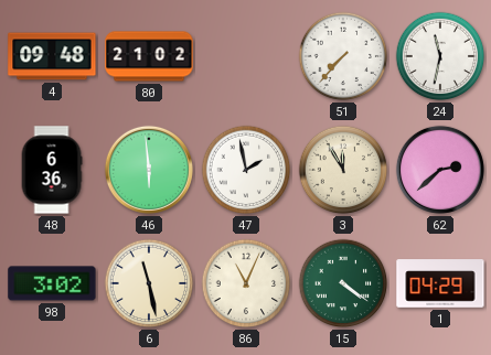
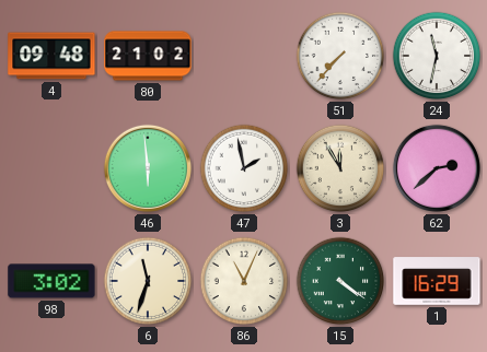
48: 6:36 -> none
6: 11:28 -> 11:33
1: 04:29 -> 16:29
